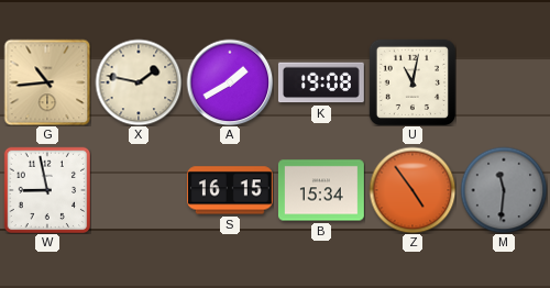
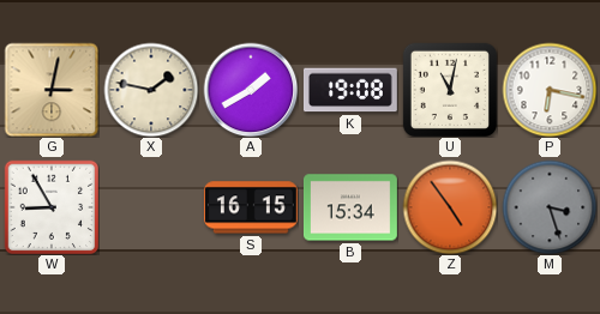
G: 10:44 -> 3:02
P: none -> 6:17
W: 8:58 -> 8:55
M: 11:31 -> 3:27
